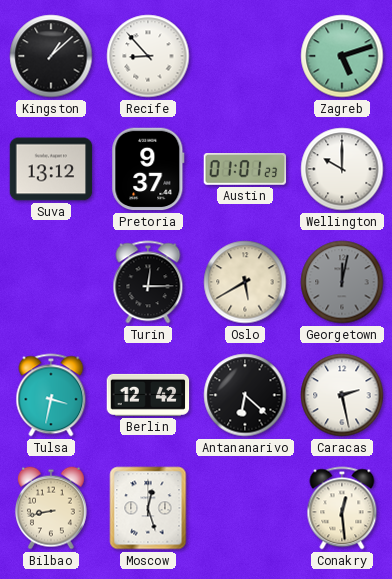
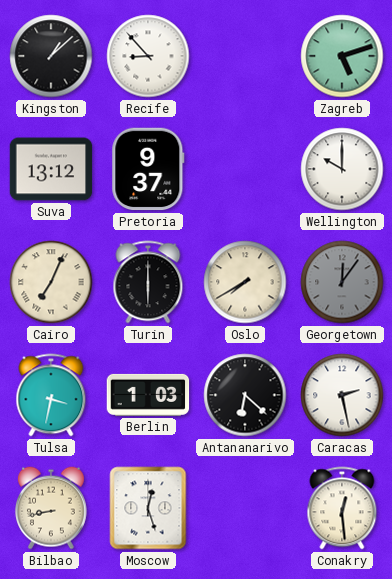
Austin: 01:01 -> none
Cairo: none -> 7:04
Turin: 12:15 -> 6:00
Oslo: 5:40 -> 7:40
Georgetown: 12:02 -> 12:06
Berlin: 12:42 -> 1:03
